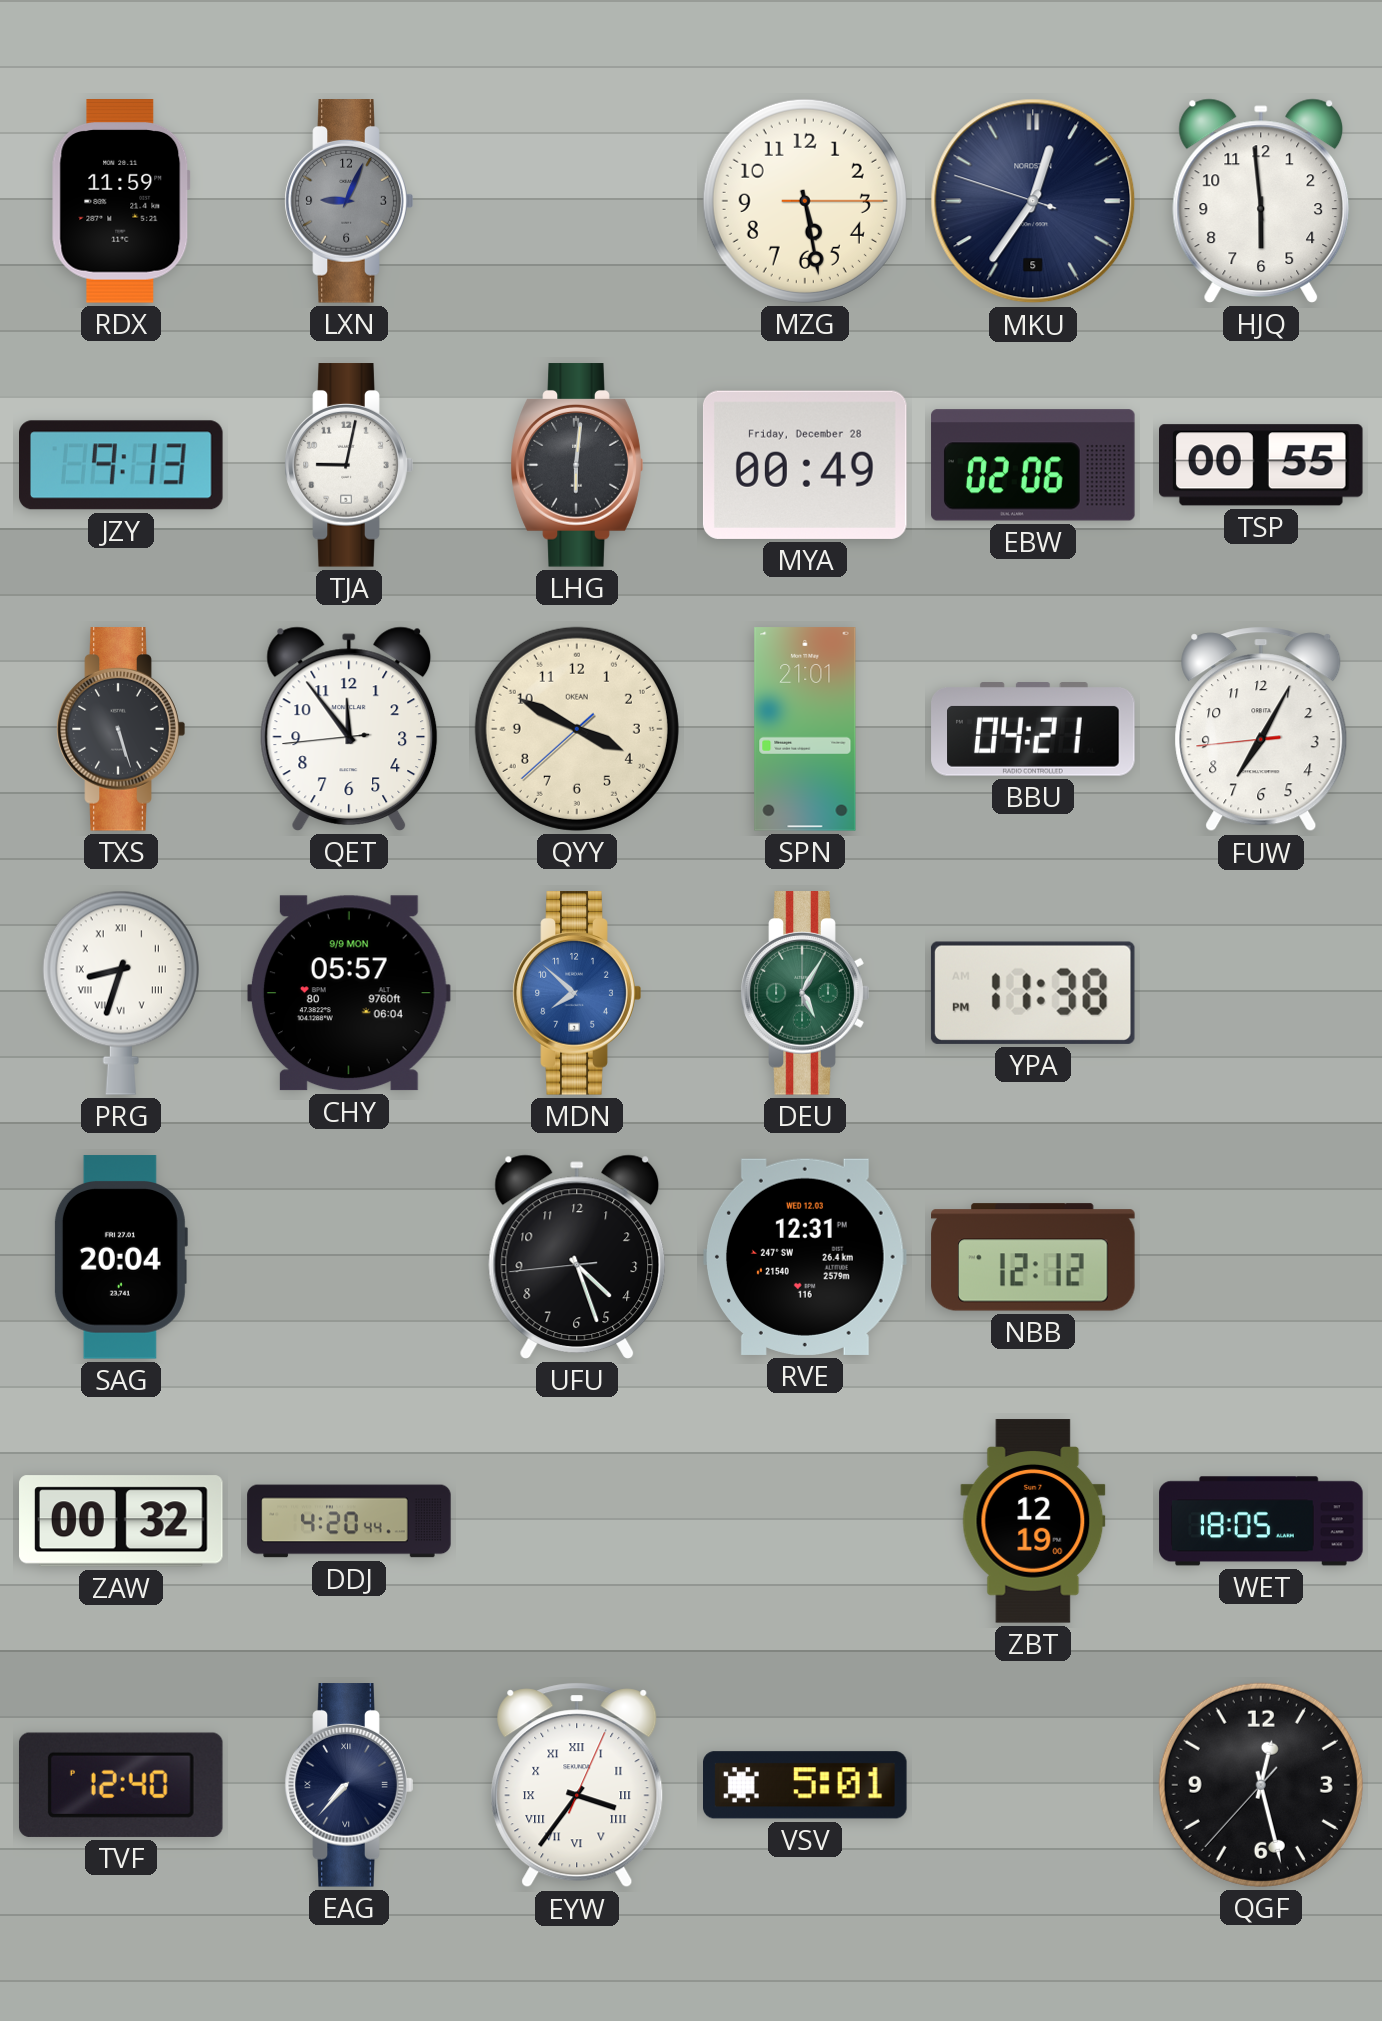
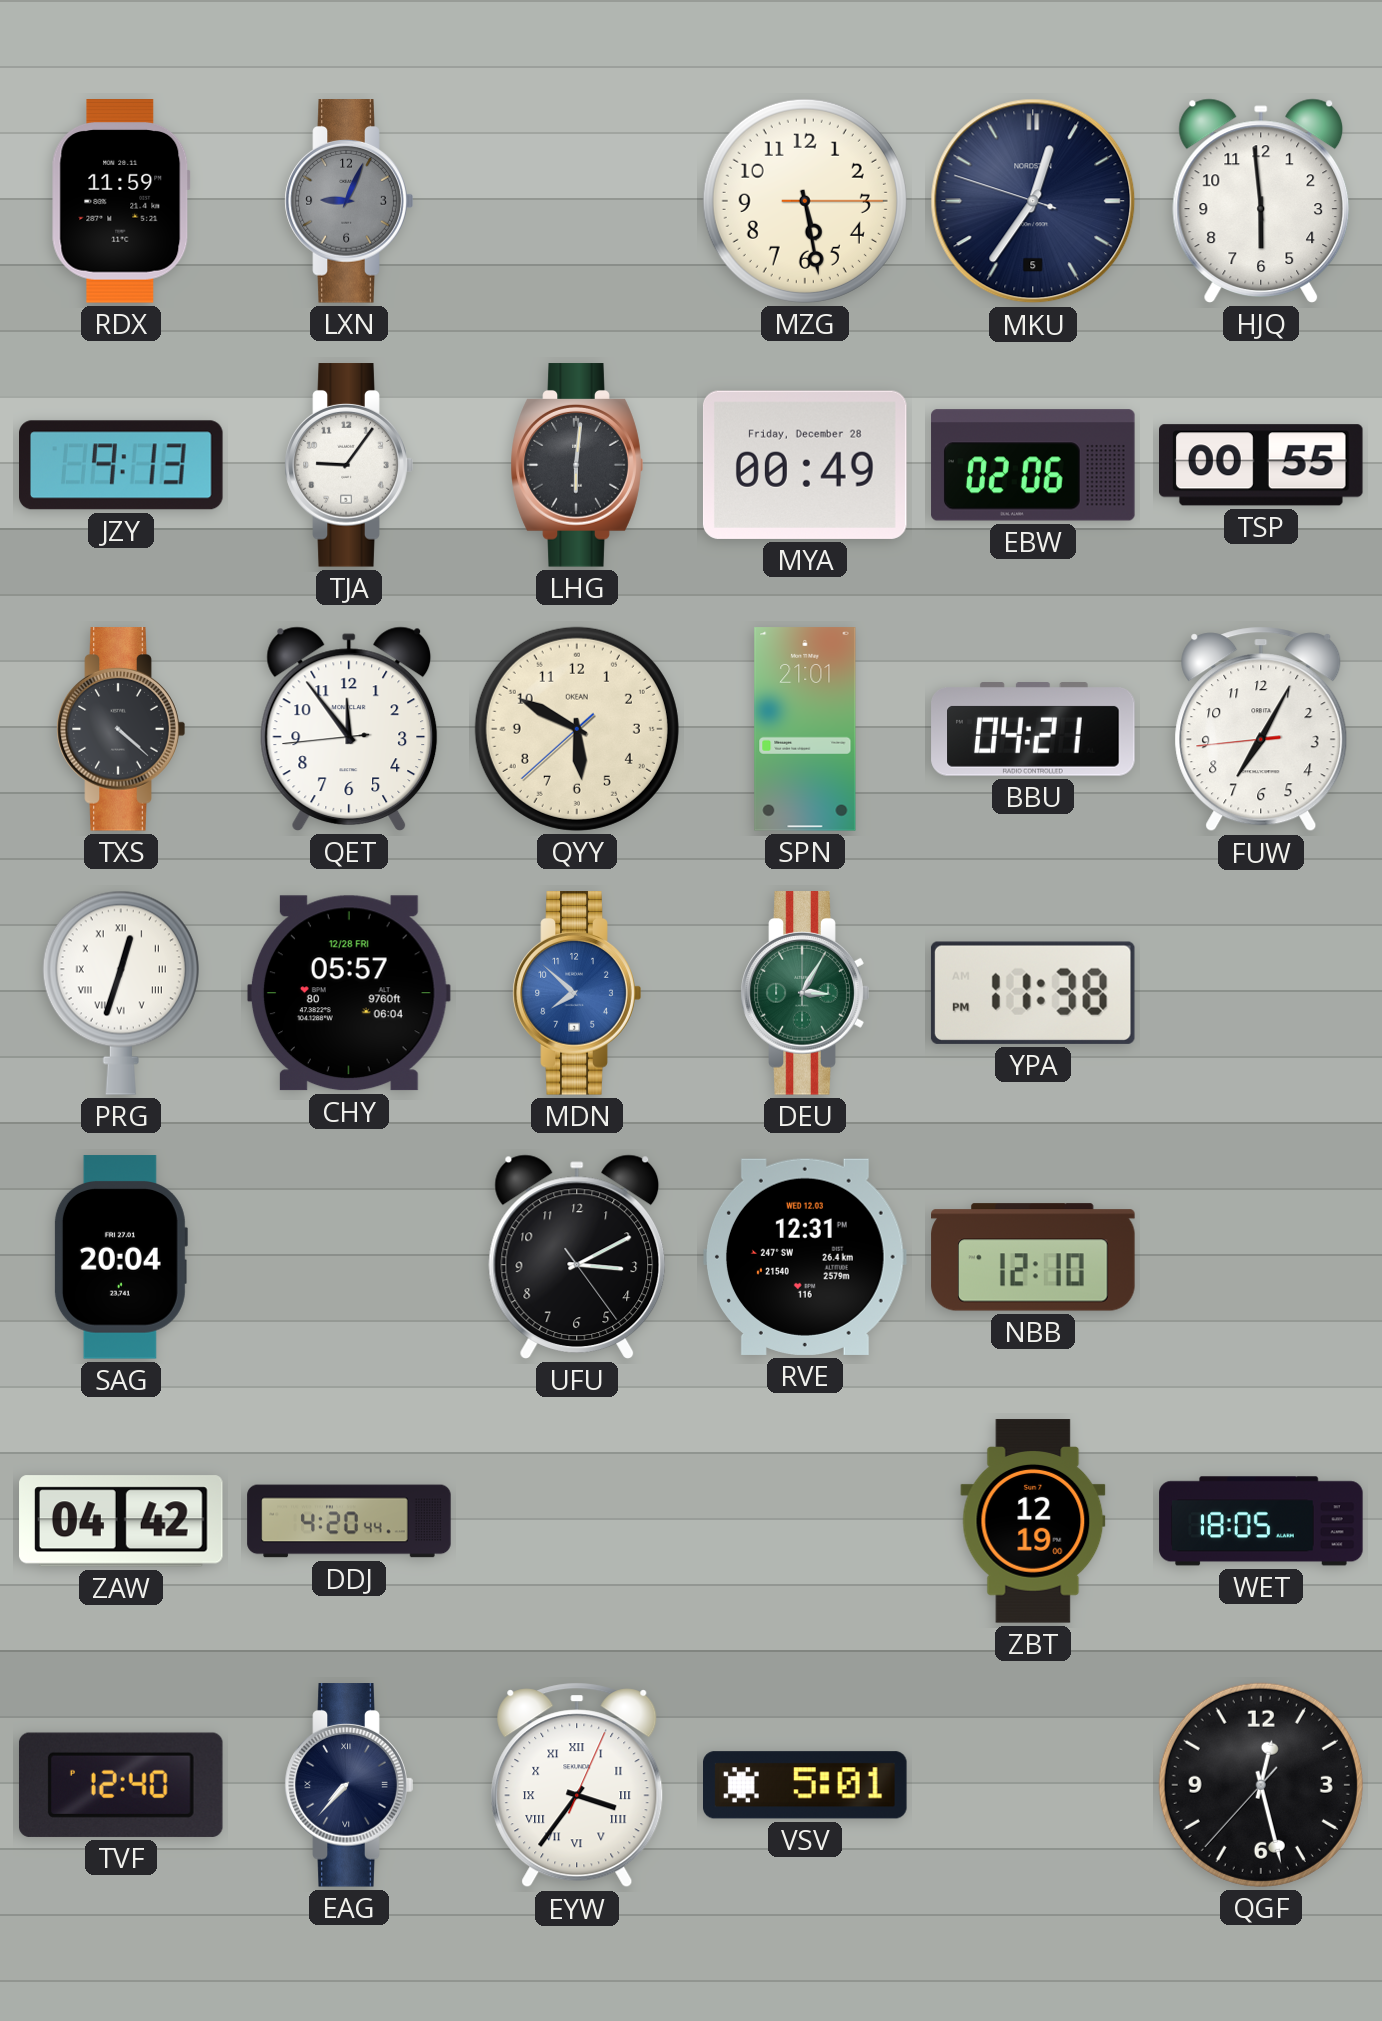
TJA: 9:02 -> 9:06
TXS: 5:27 -> 4:22
QYY: 3:49 -> 5:49
PRG: 8:33 -> 12:33
CHY date: 9/9 MON -> 12/28 FRI
DEU: 5:05 -> 3:05
UFU: 4:26 -> 3:10
NBB: 12:12 -> 12:10
ZAW: 00:32 -> 04:42
